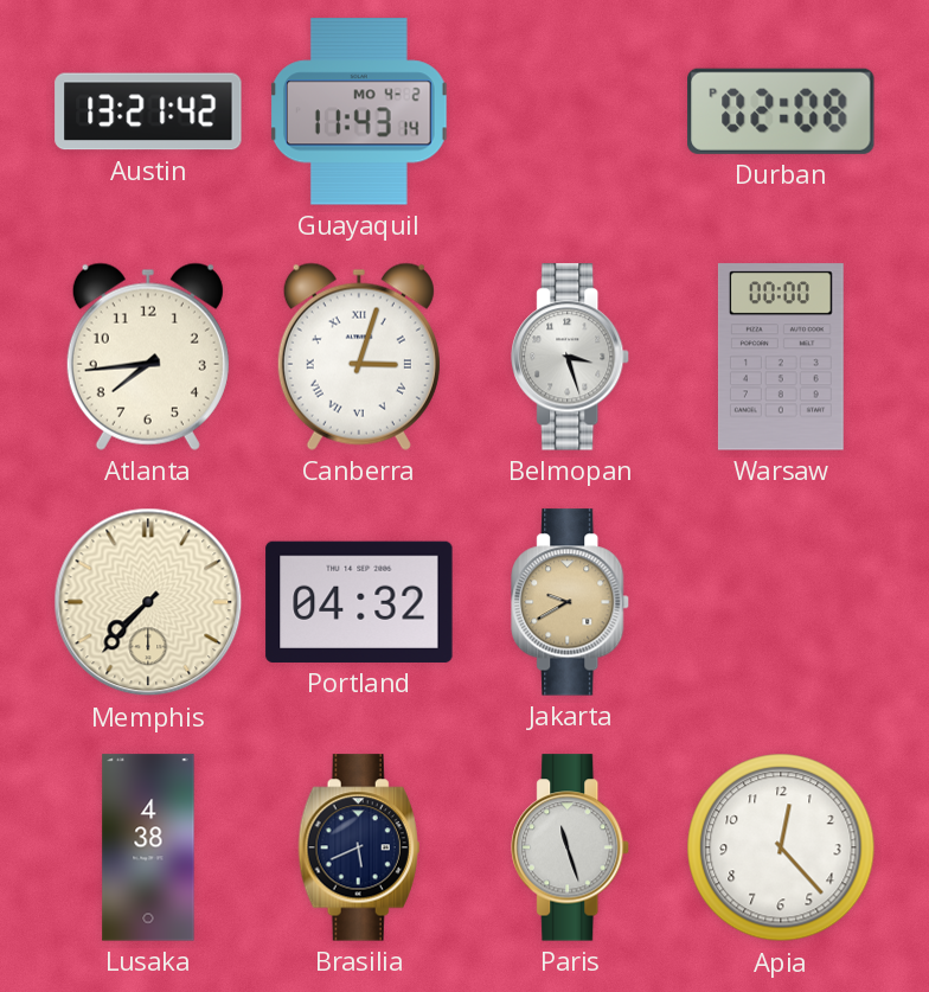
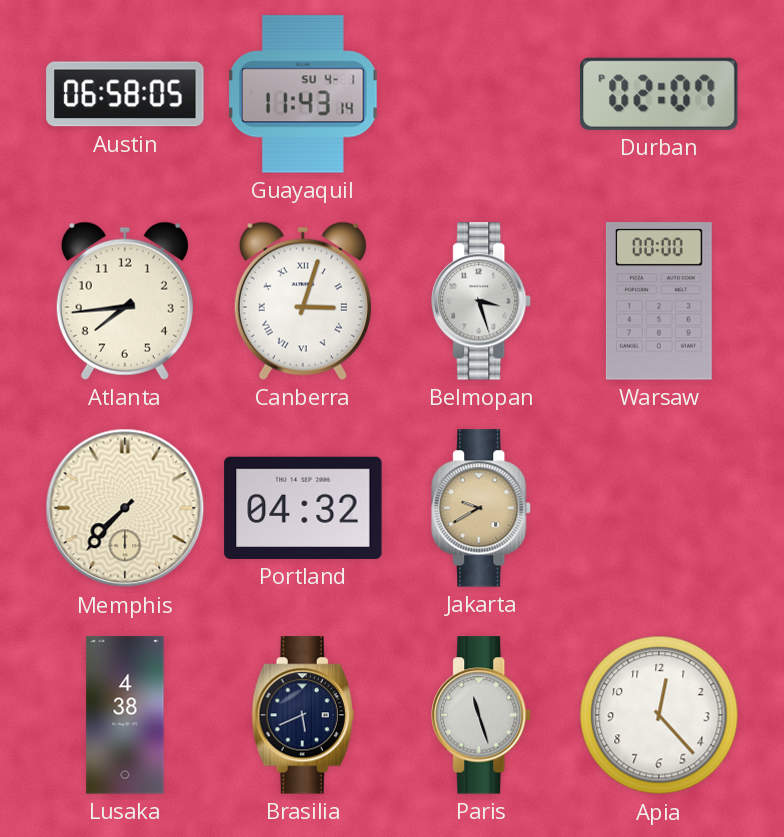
Austin: 13:21 -> 06:58
Guayaquil date: MO 4-2 -> SU 4-1
Durban: 02:08 -> 02:07
